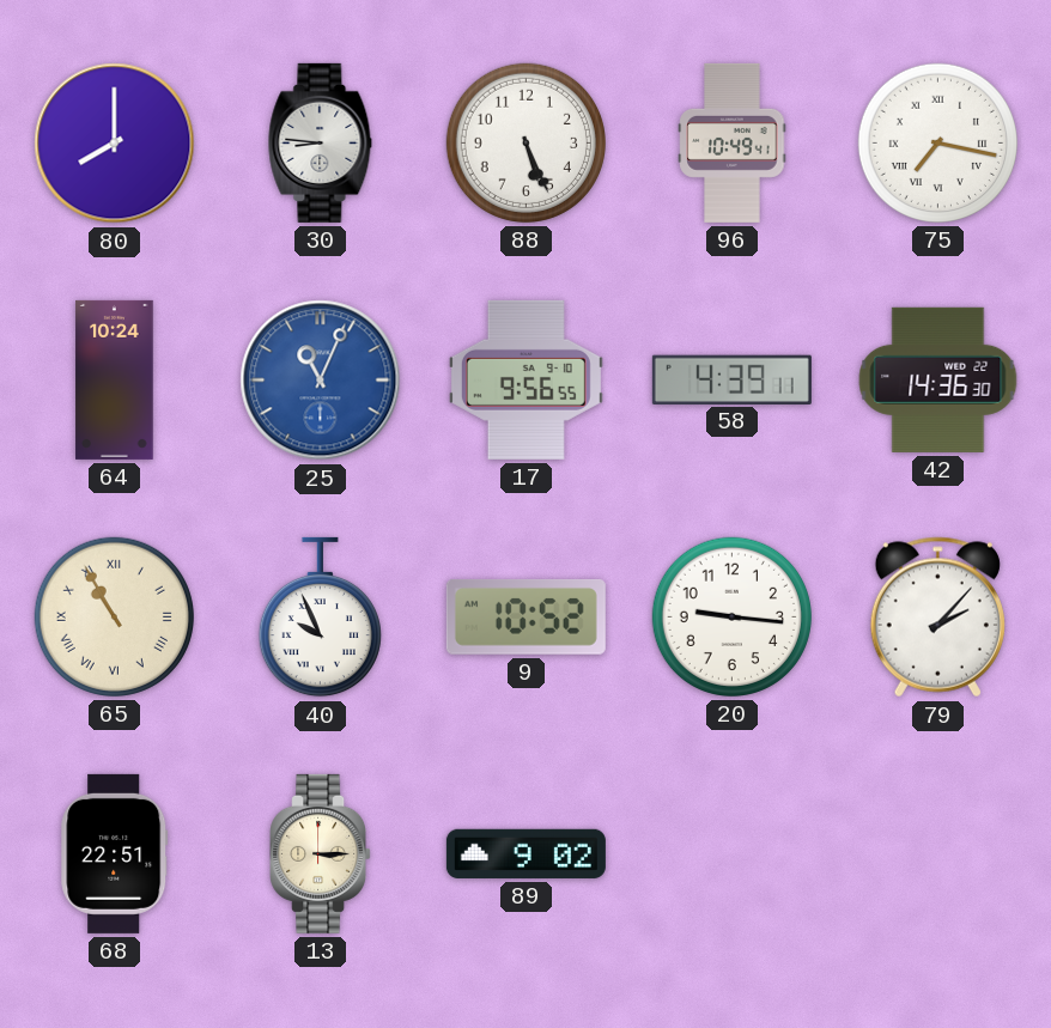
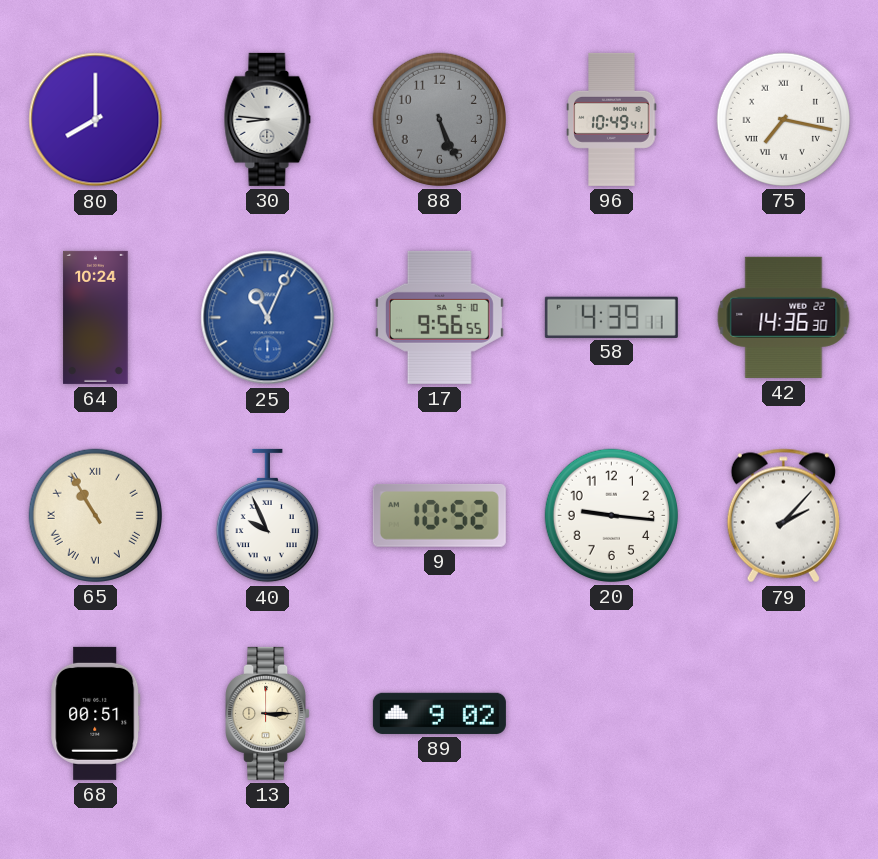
88 dial: white -> grey
68: 22:51 -> 00:51
